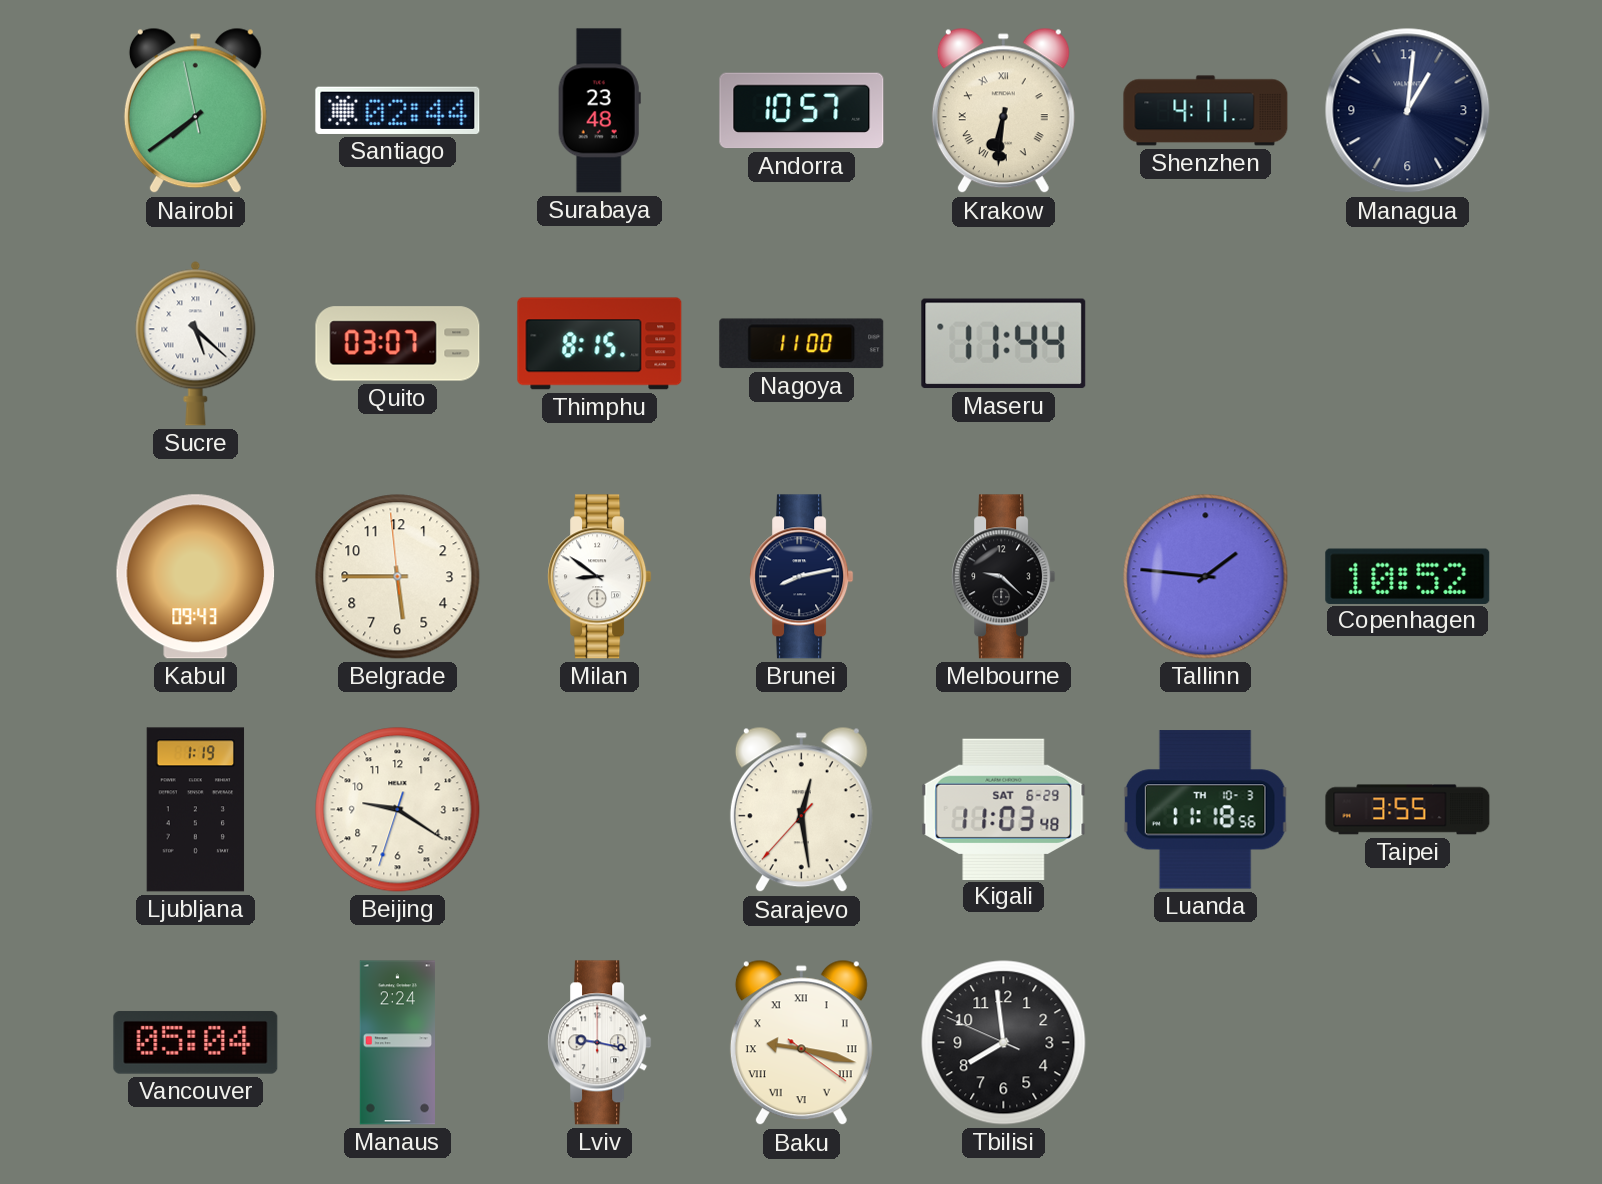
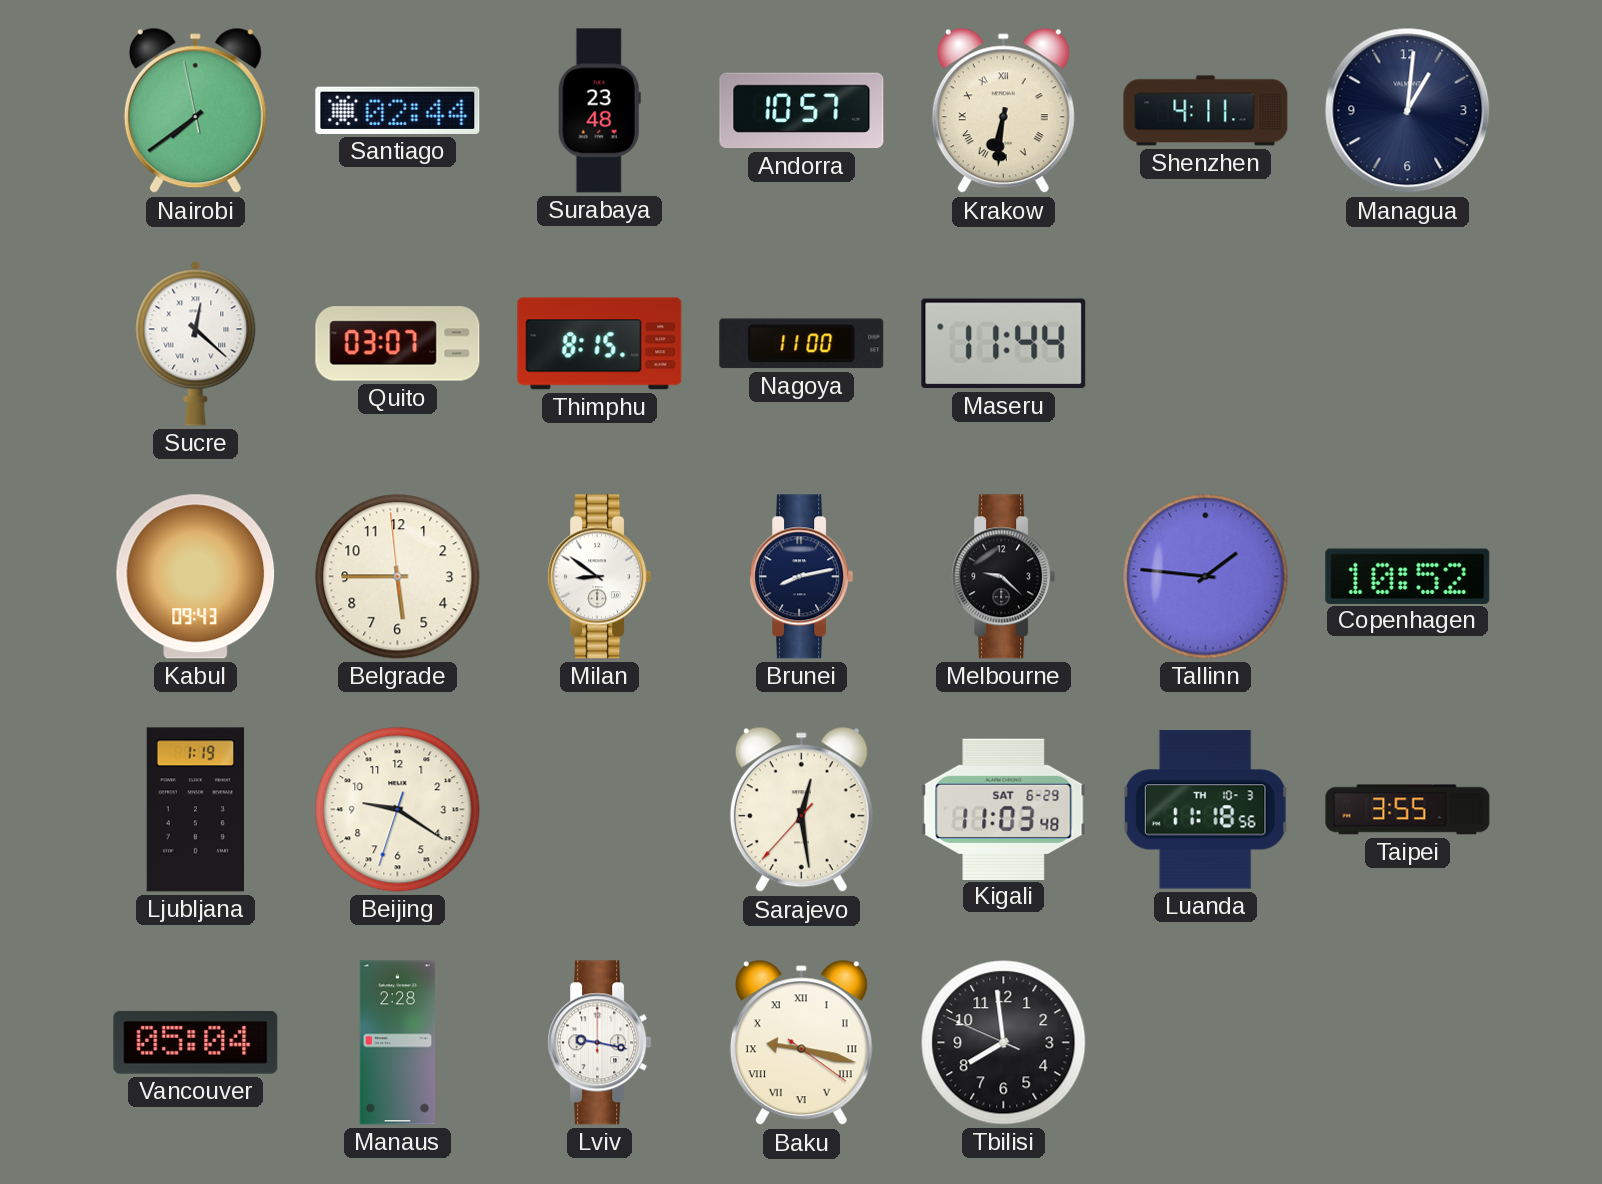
Sucre: 5:22 -> 12:22
Manaus: 2:24 -> 2:28
